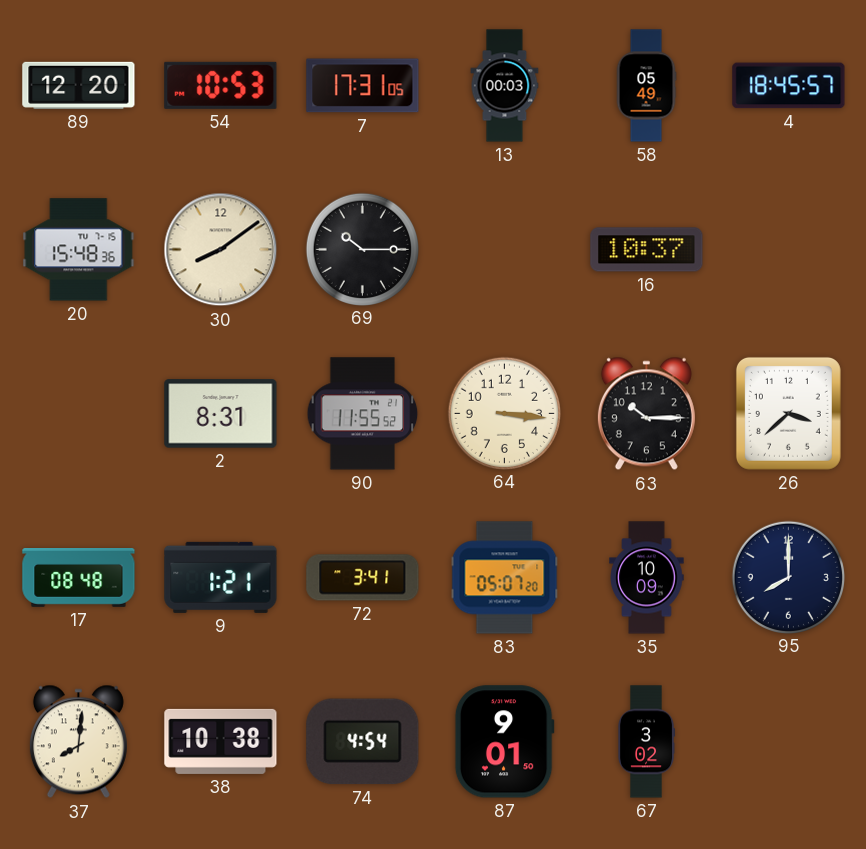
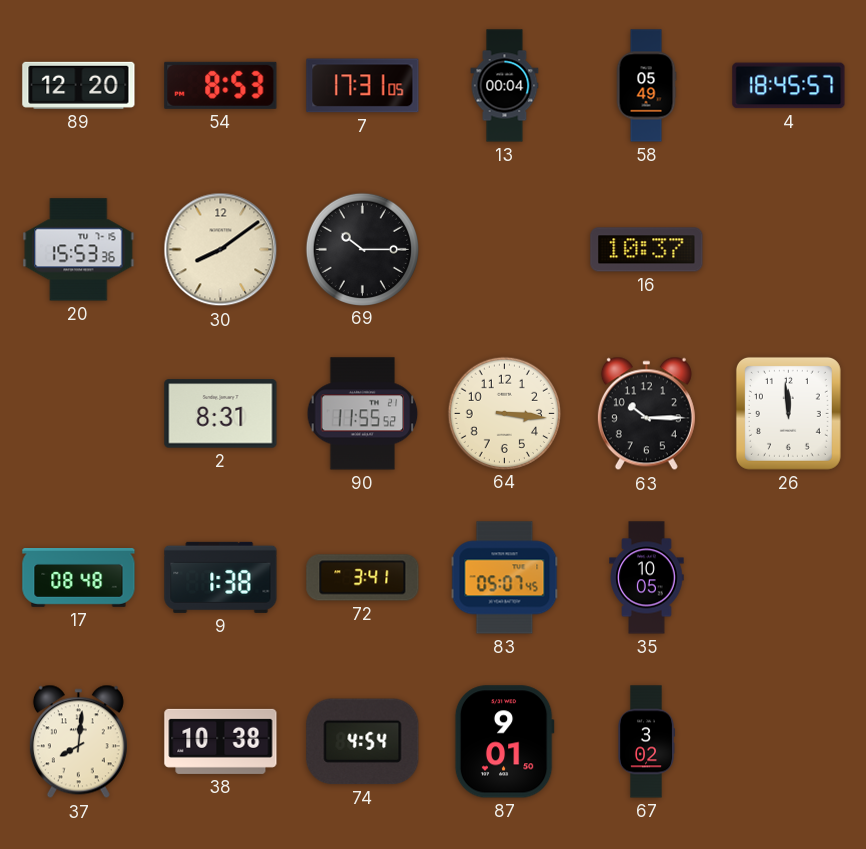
54: 10:53 -> 8:53
13: 00:03 -> 00:04
20: 15:48 -> 15:53
26: 3:38 -> 11:59
9: 1:21 -> 1:38
83: 05:07:20 -> 05:07:45
35: 10:09 -> 10:05
95: 8:00 -> none
